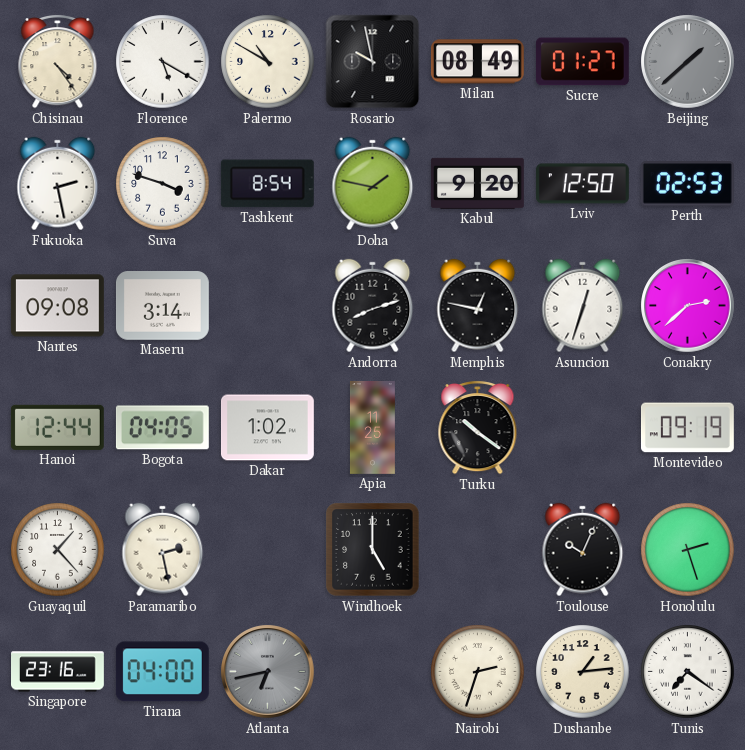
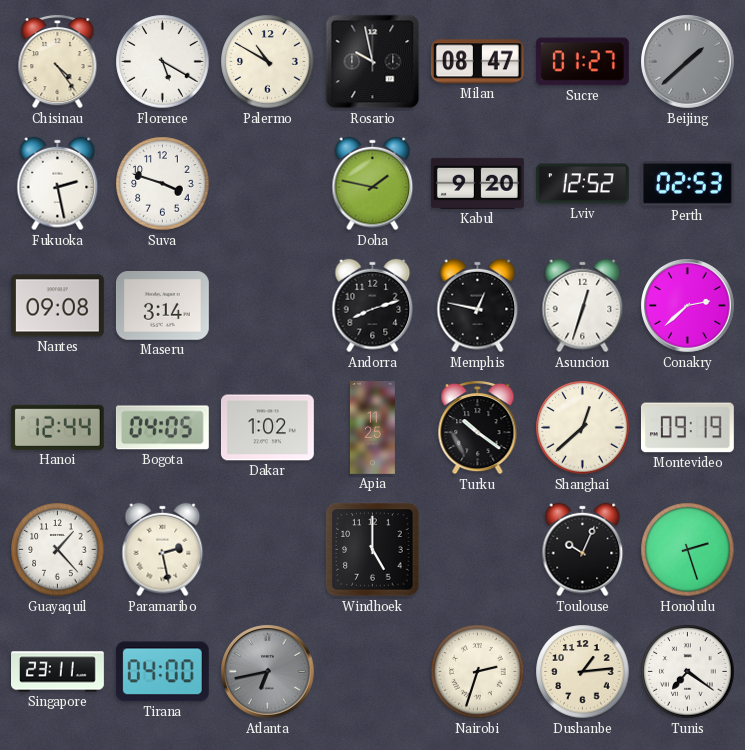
Milan: 08:49 -> 08:47
Tashkent: 8:54 -> none
Lviv: 12:50 -> 12:52
Shanghai: none -> 12:38
Singapore: 23:16 -> 23:11
